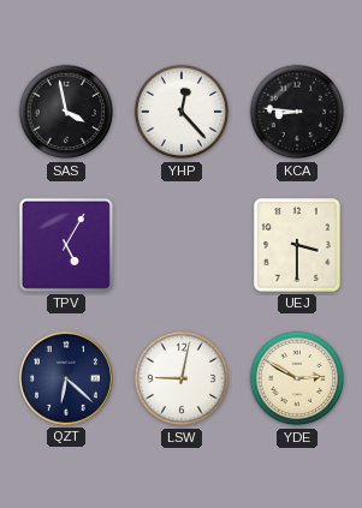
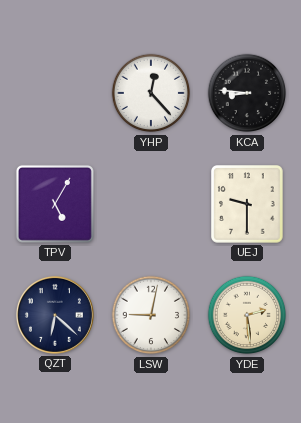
SAS: 3:58 -> none
UEJ: 3:30 -> 9:30
YDE: 2:50 -> 2:29
